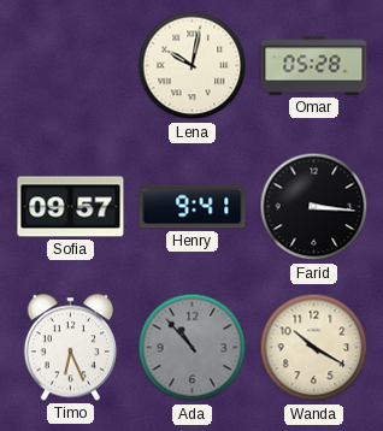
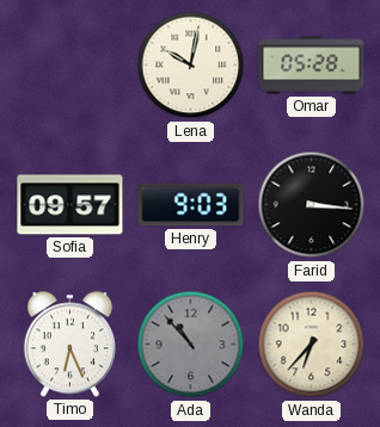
Henry: 9:41 -> 9:03
Wanda: 10:20 -> 6:37
